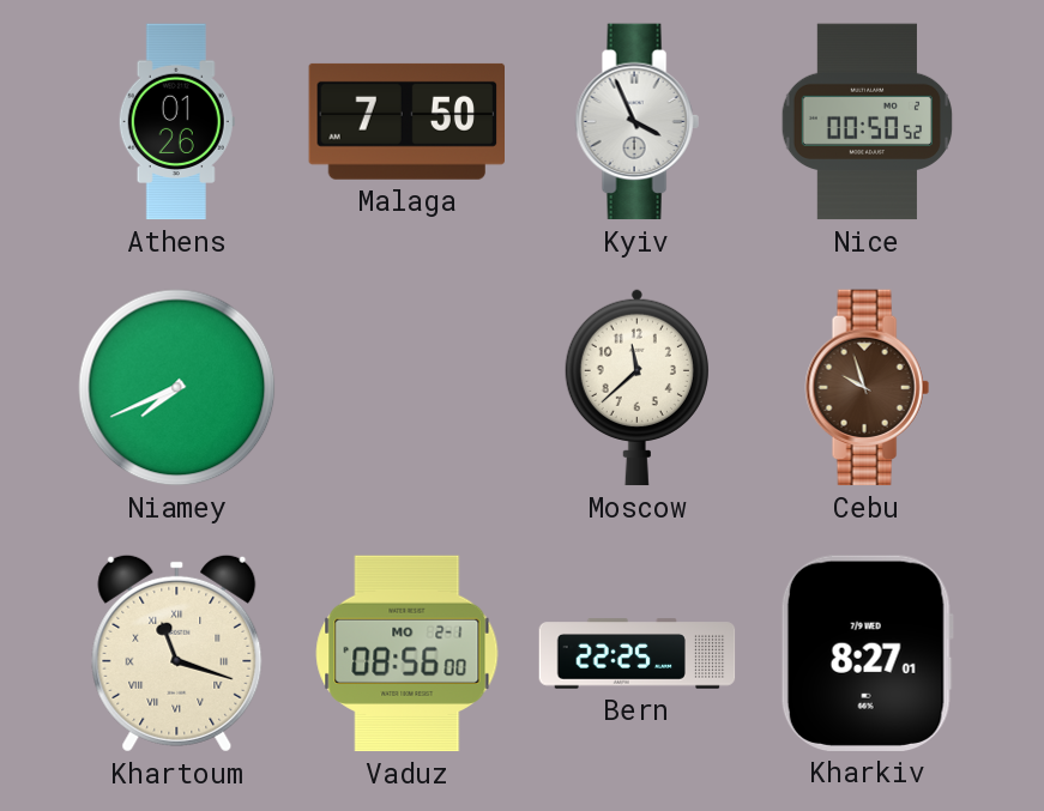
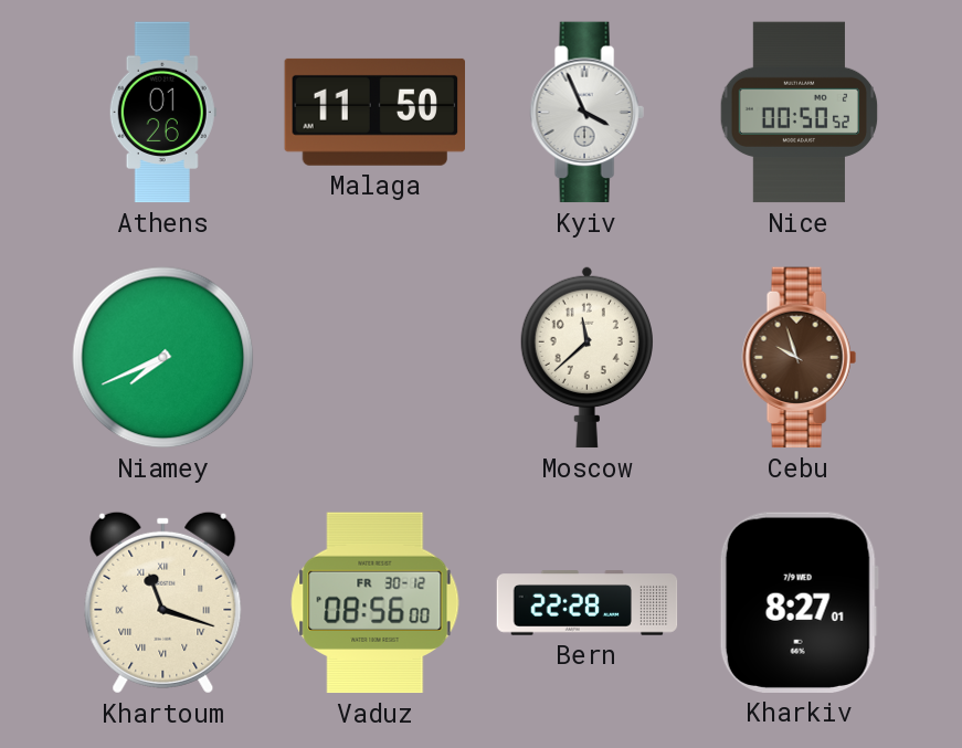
Malaga: 7:50 -> 11:50
Vaduz date: MO 2-1 -> FR 30-12
Bern: 22:25 -> 22:28
